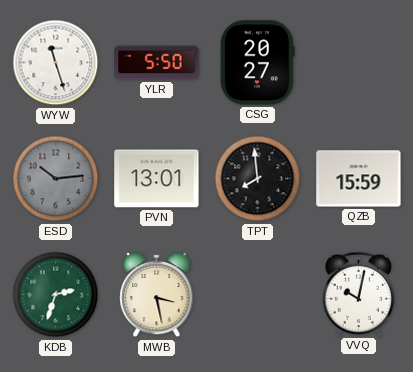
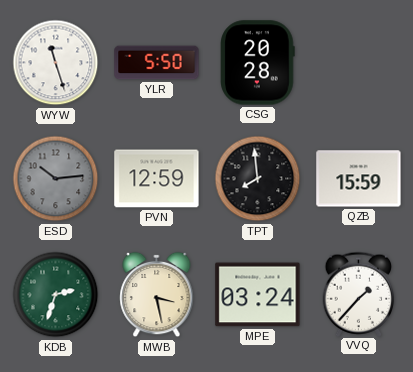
CSG: 20:27 -> 20:28
PVN: 13:01 -> 12:59
MPE: none -> 03:24
VVQ: 10:02 -> 1:37
